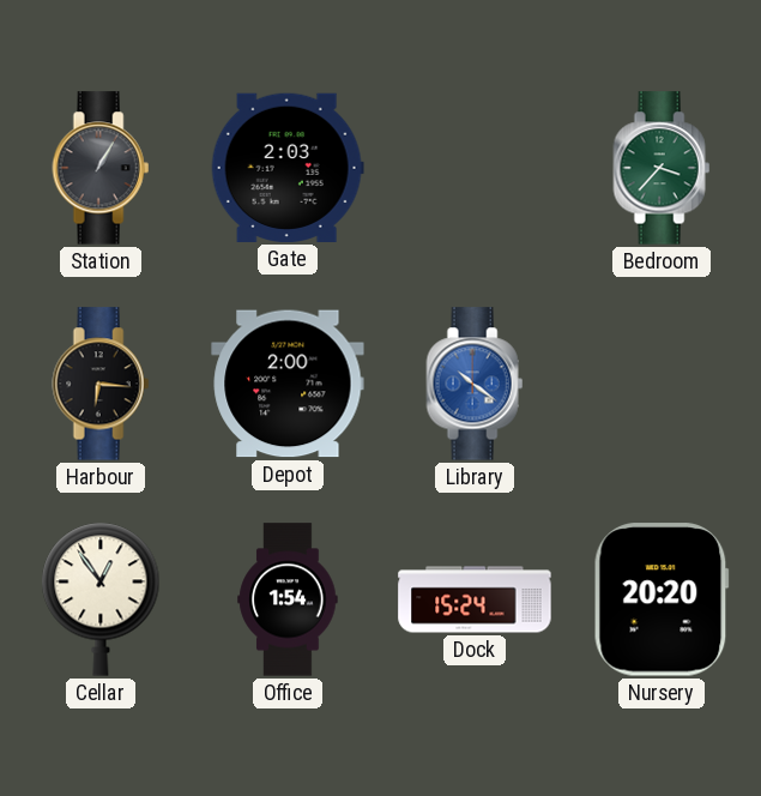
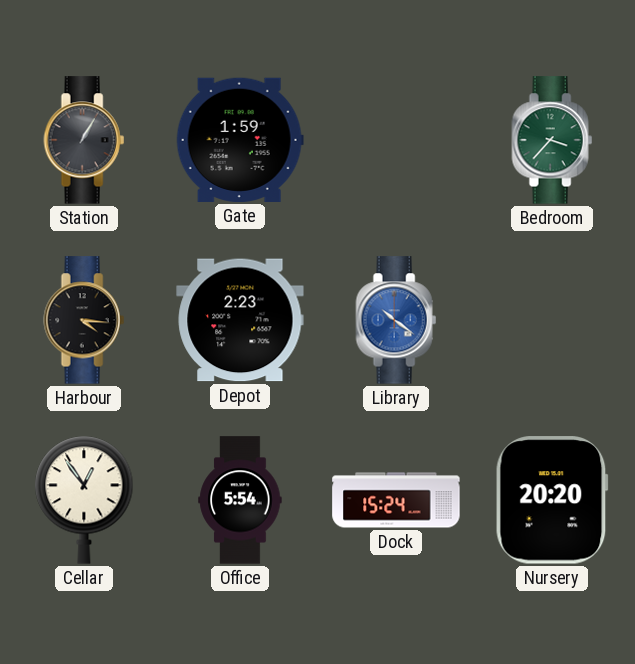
Gate: 2:03 -> 1:59
Harbour: 6:16 -> 4:16
Depot: 2:00 -> 2:23
Office: 1:54 -> 5:54
